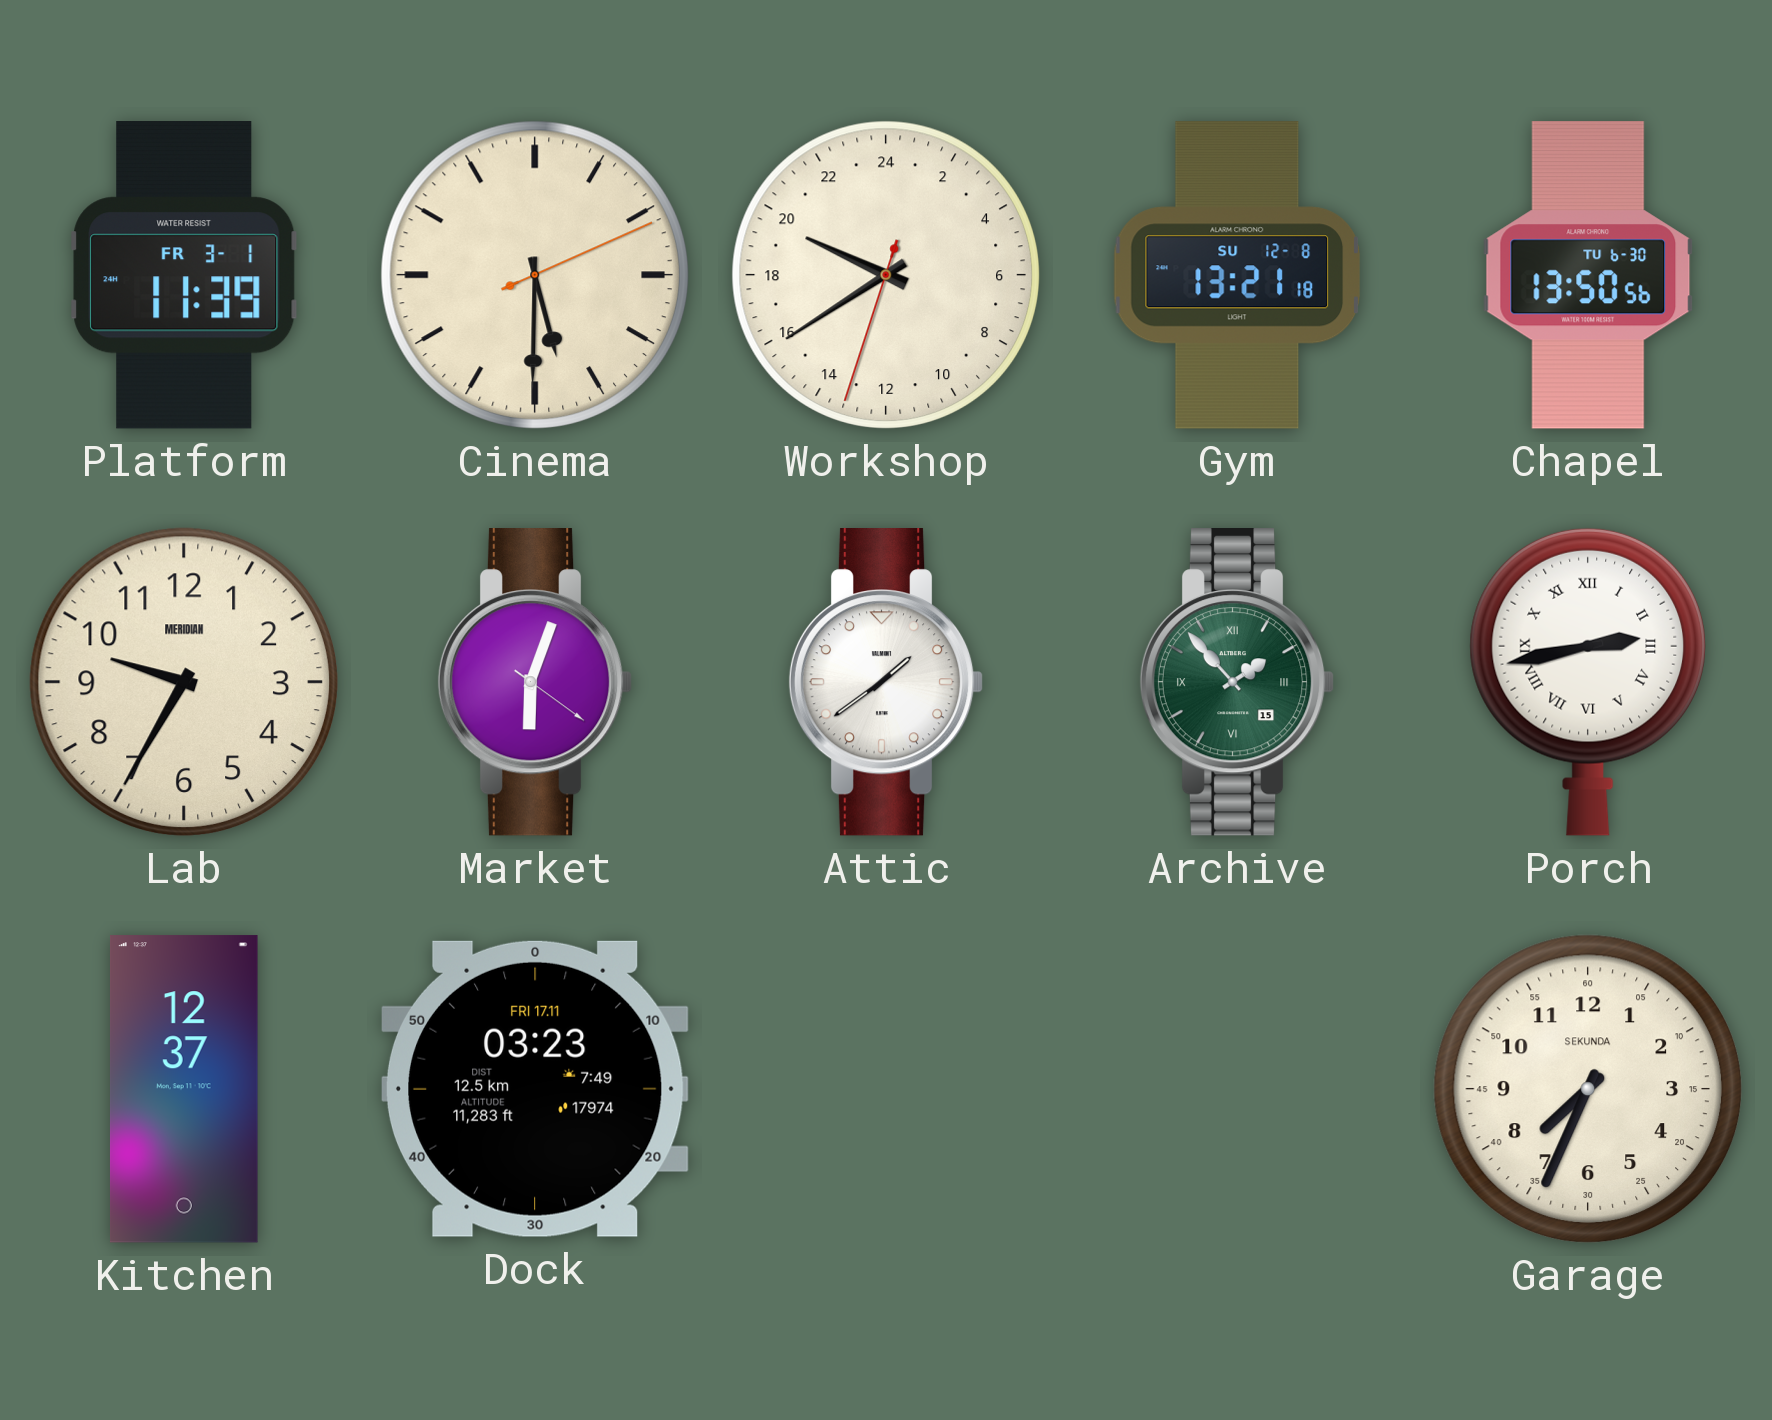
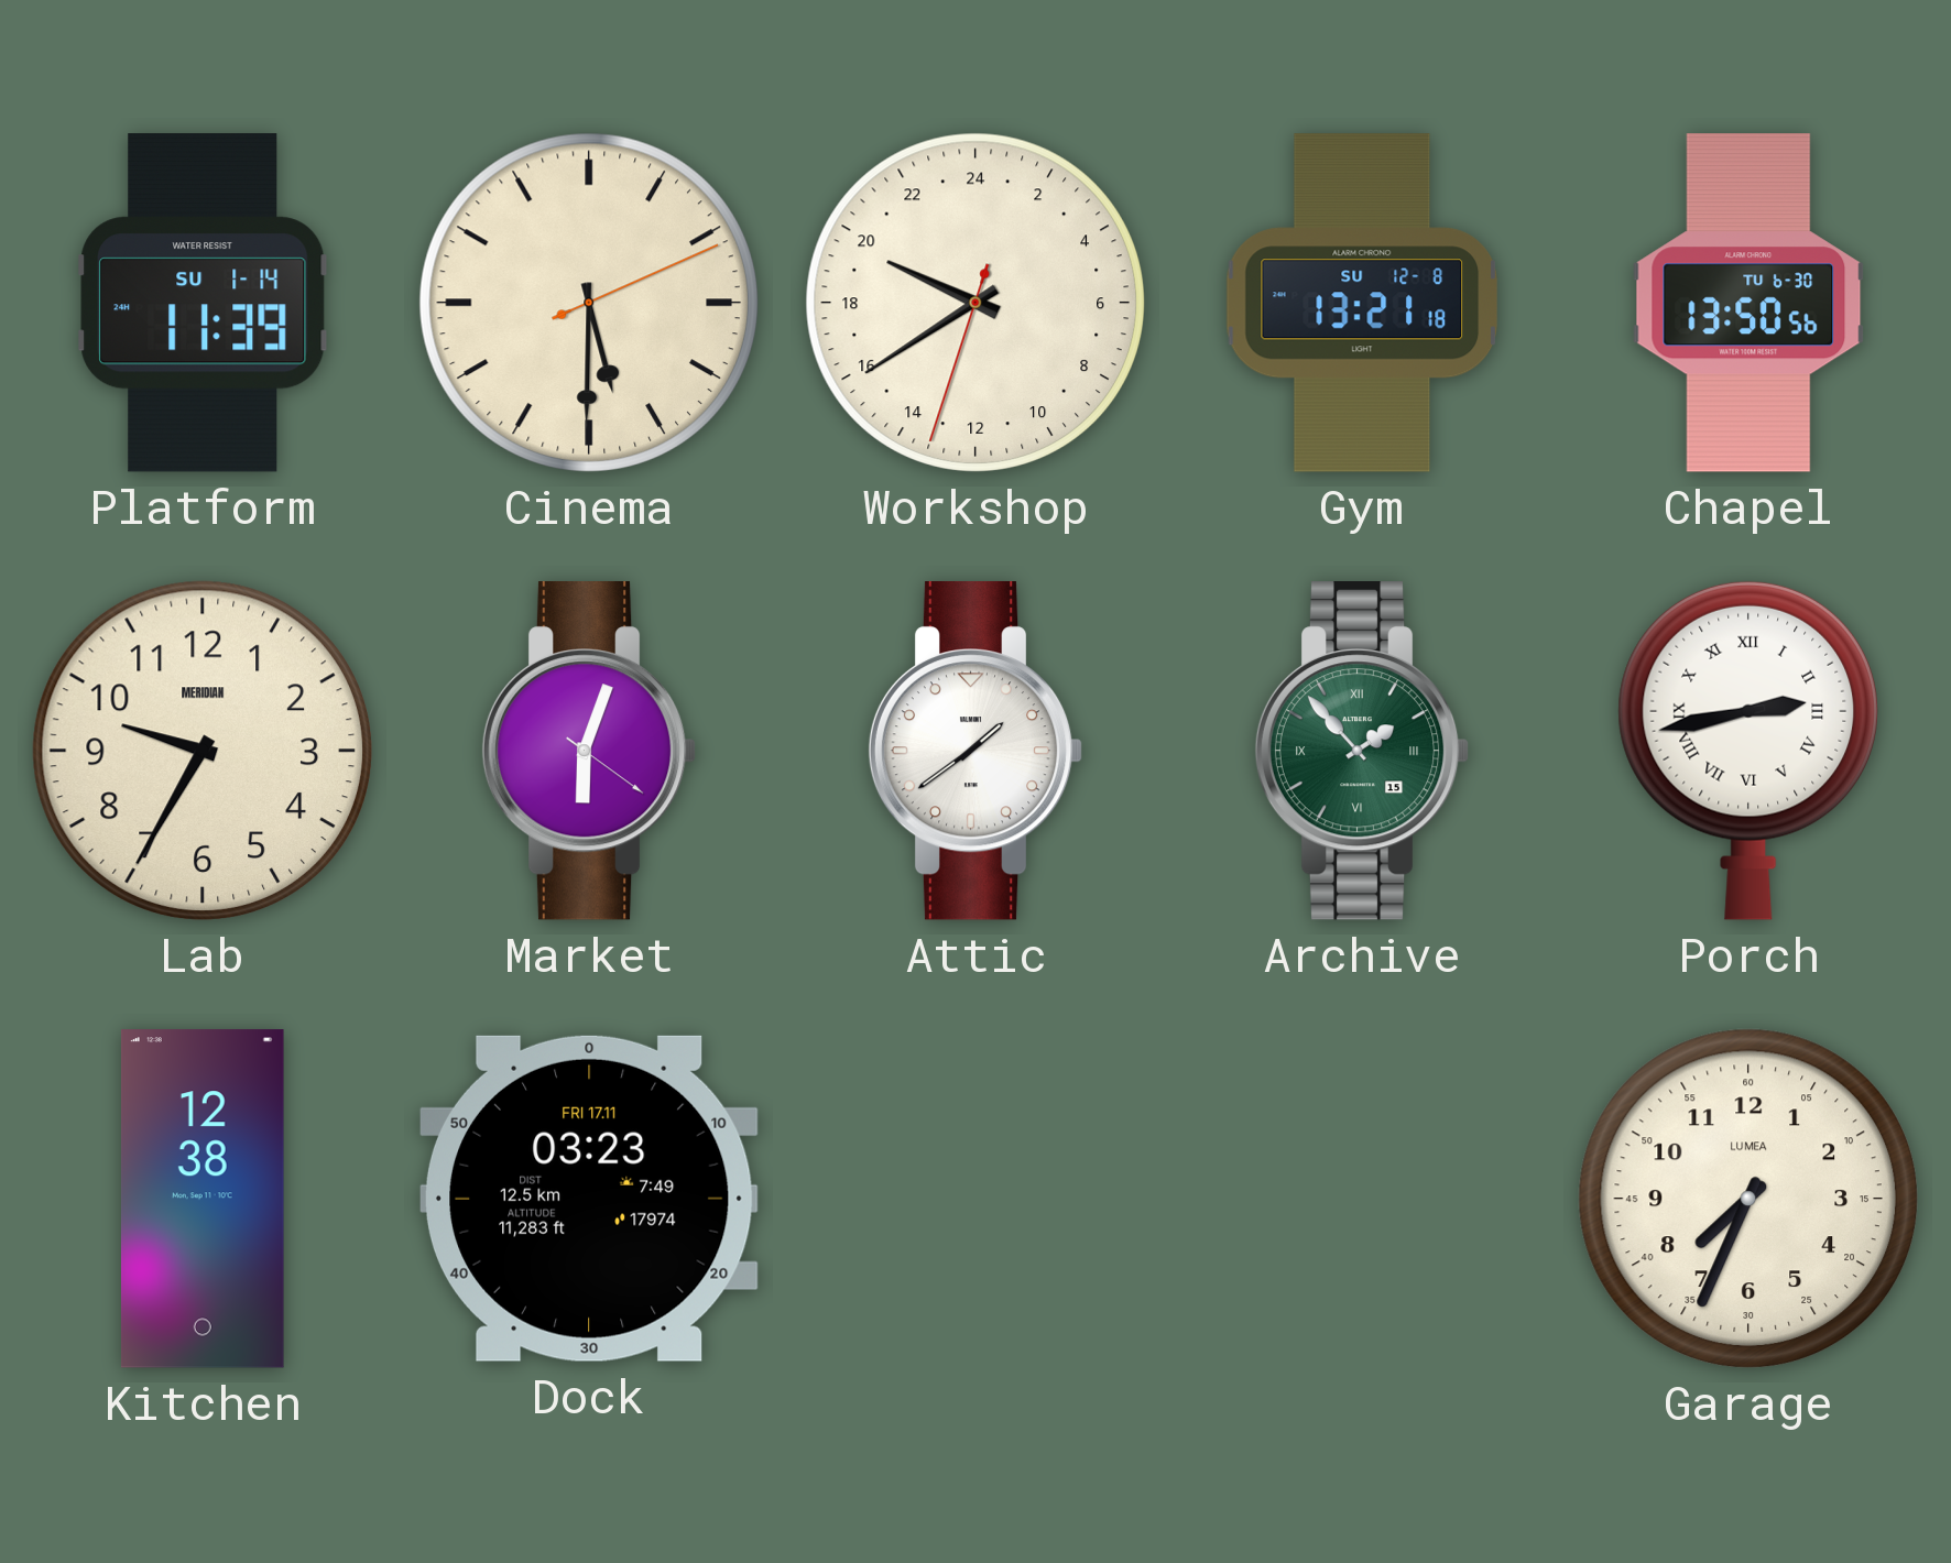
Platform date: FR 3-1 -> SU 1-14
Kitchen: 12:37 -> 12:38
Garage brand: SEKUNDA -> LUMEA
